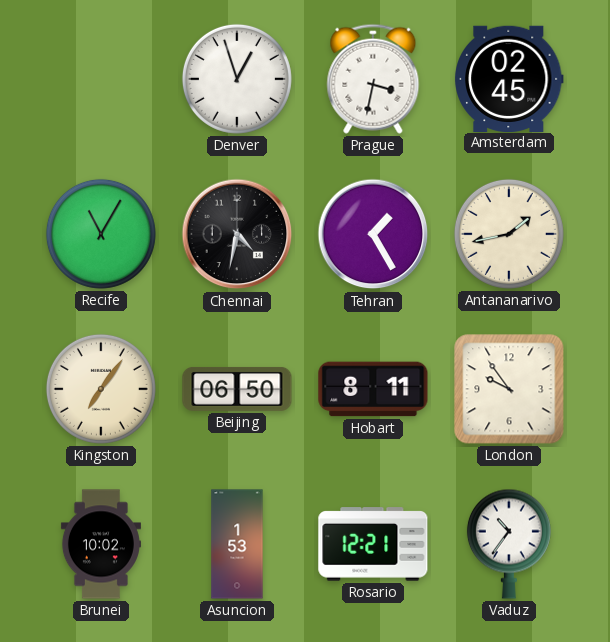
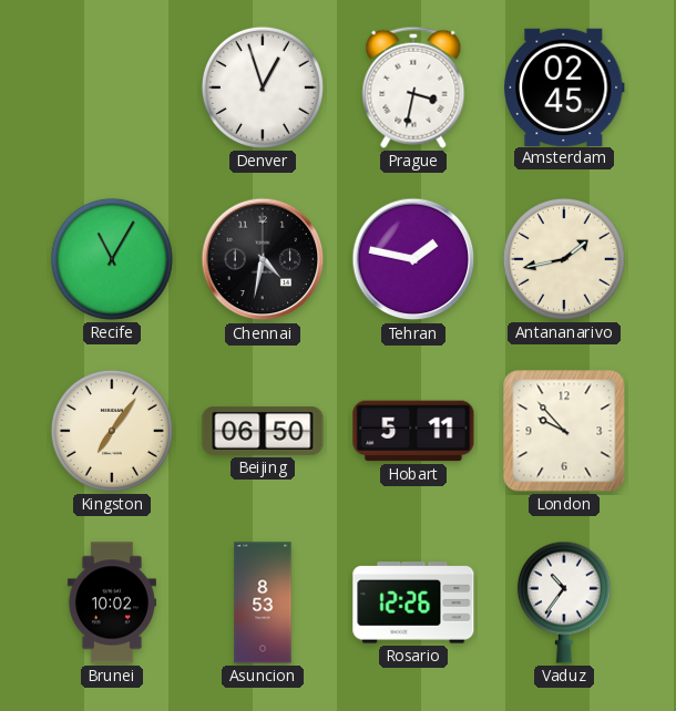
Tehran: 1:25 -> 1:47
Hobart: 8:11 -> 5:11
London: 9:54 -> 9:53
Asuncion: 1:53 -> 8:53
Rosario: 12:21 -> 12:26
